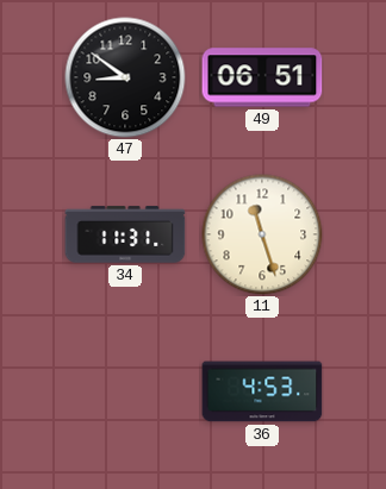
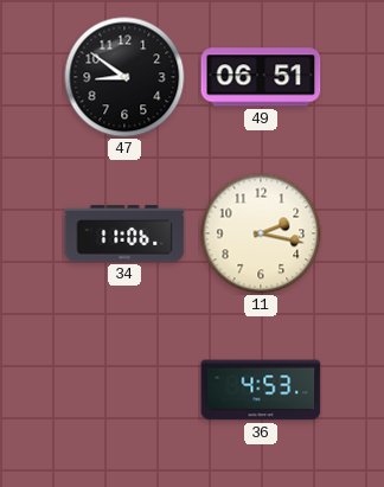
34: 11:31 -> 11:06
11: 11:27 -> 2:17
